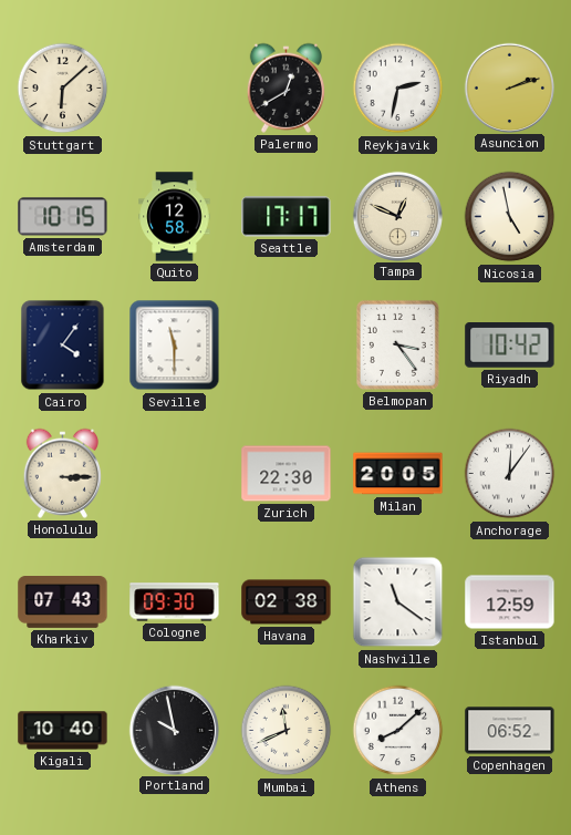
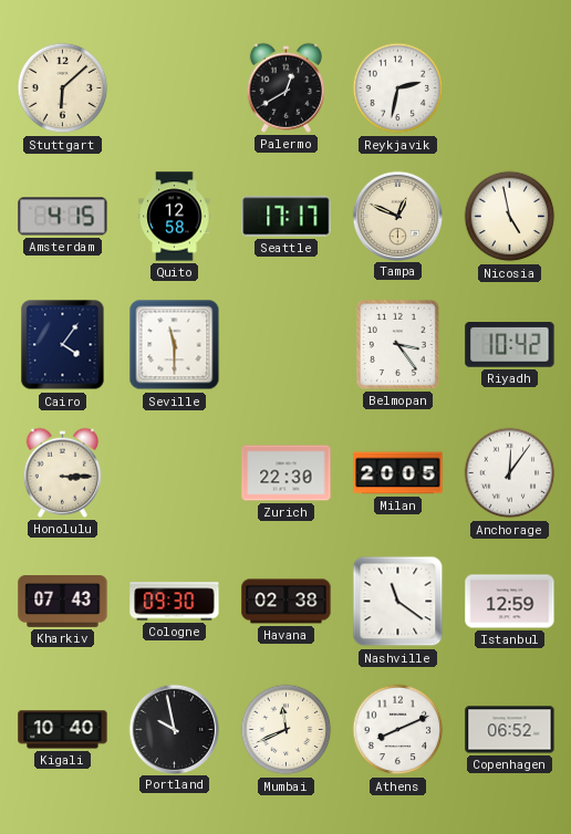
Asuncion: 2:12 -> none
Amsterdam: 10:15 -> 4:15
Athens: 8:08 -> 8:11
